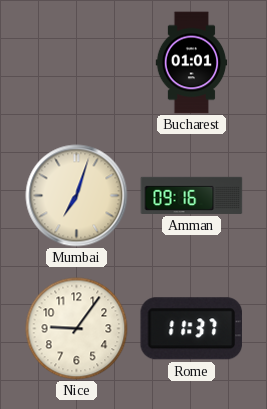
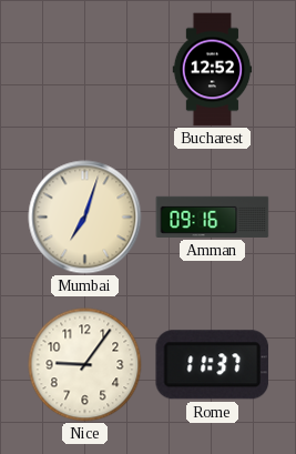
Bucharest: 01:01 -> 12:52
